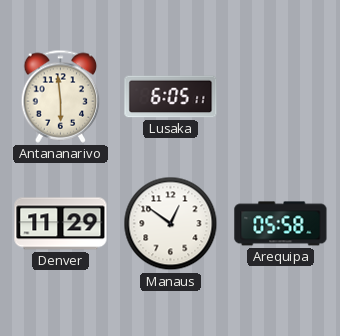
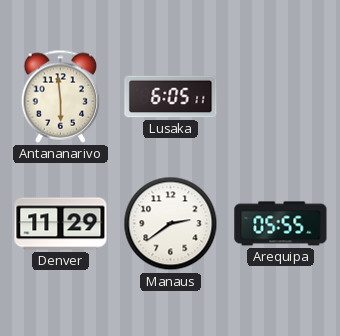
Manaus: 12:51 -> 2:39
Arequipa: 05:58 -> 05:55
